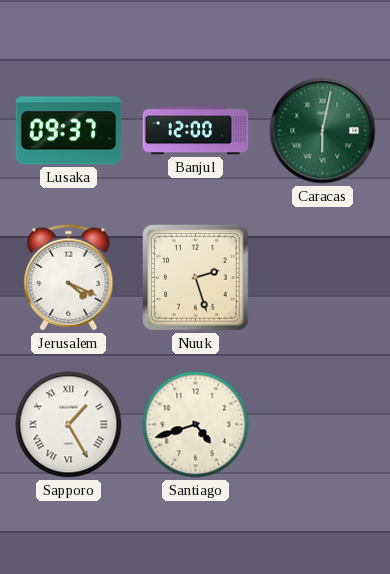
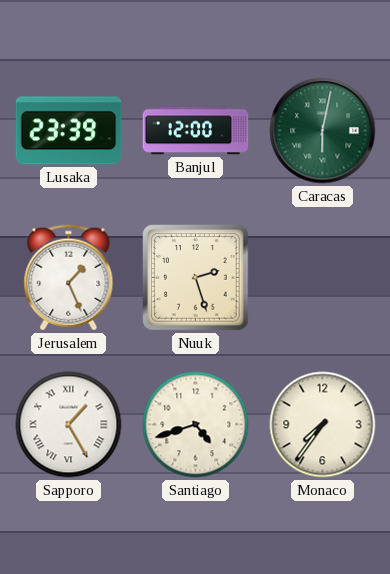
Lusaka: 09:37 -> 23:39
Jerusalem: 4:19 -> 1:26
Monaco: none -> 7:36
